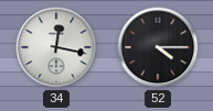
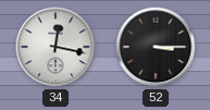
52: 4:15 -> 3:15
